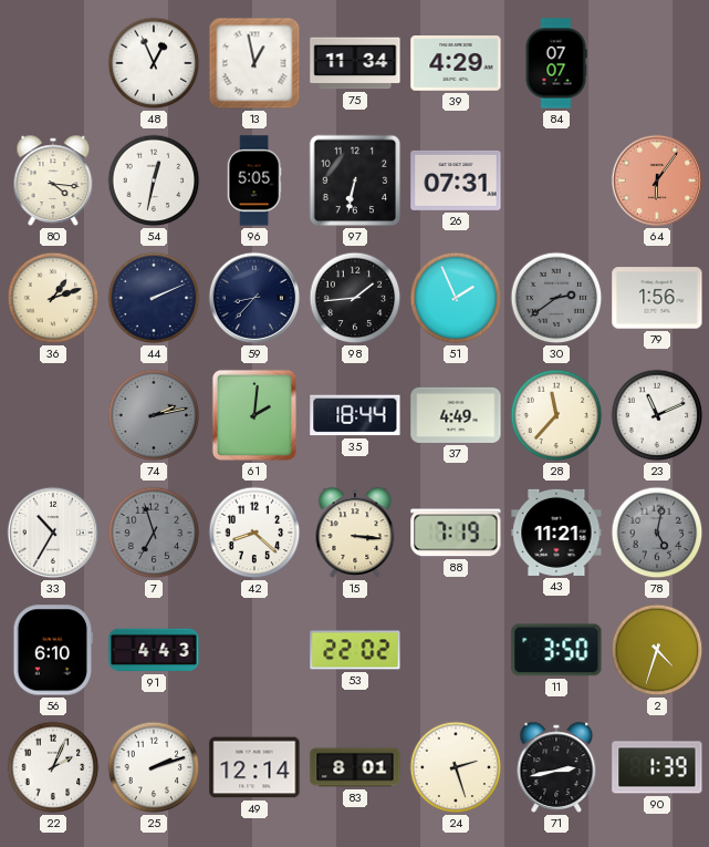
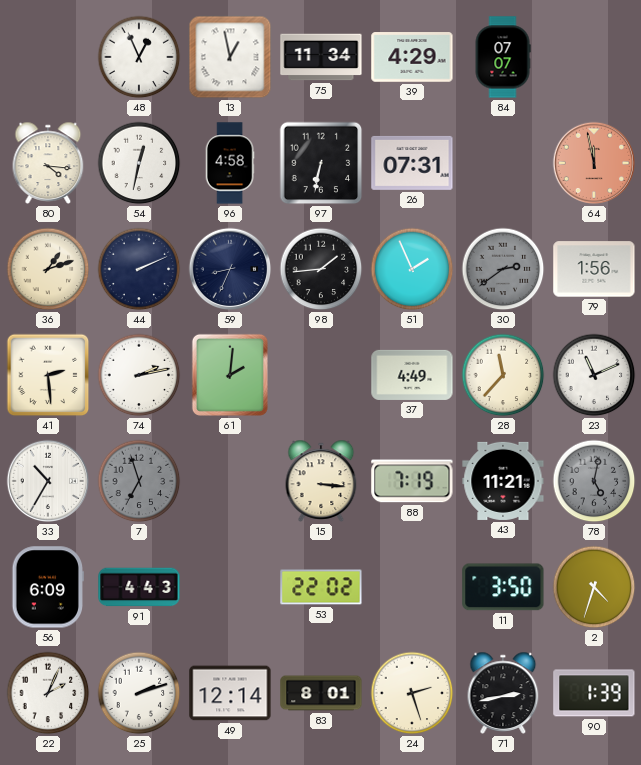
96: 5:05 -> 4:58
64: 6:06 -> 11:58
59: 8:37 -> 8:34
41: none -> 2:29
74 dial: grey -> white
35: 18:44 -> none
42: 8:22 -> none
56: 6:10 -> 6:09
